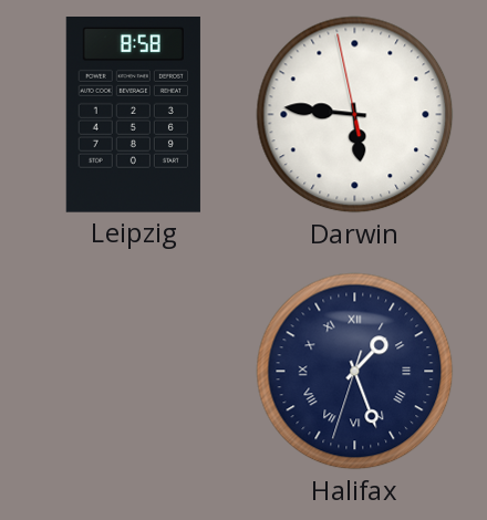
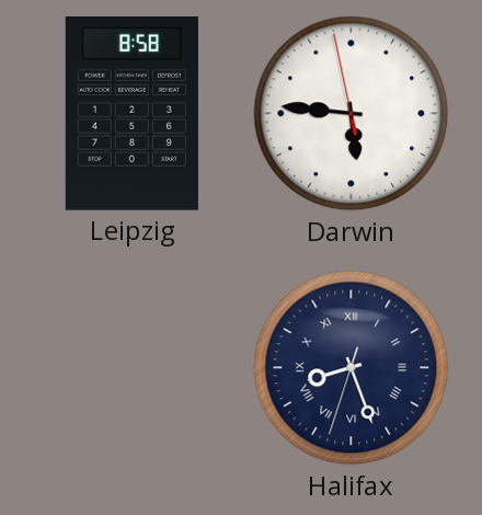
Halifax: 1:26 -> 8:26
